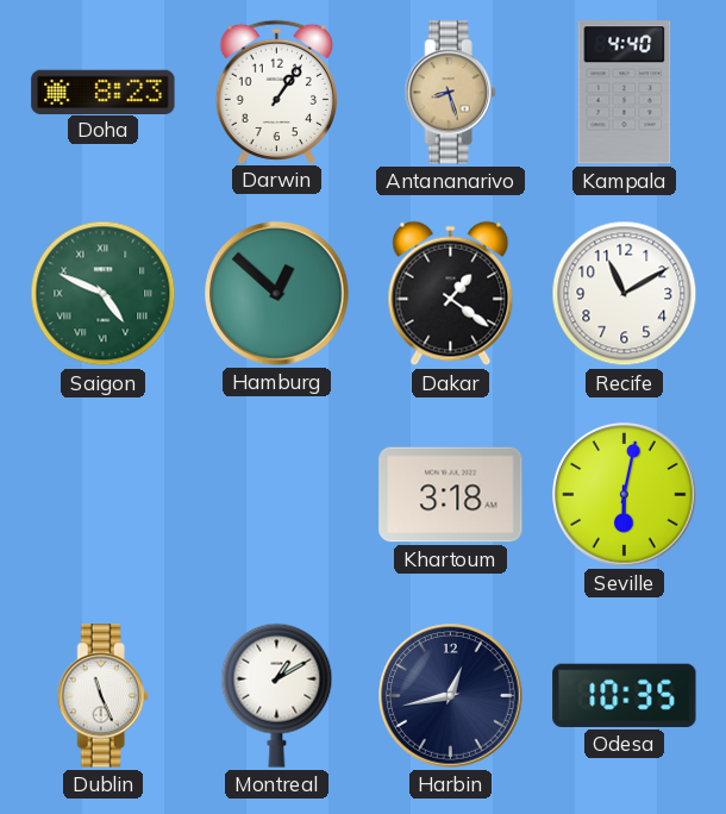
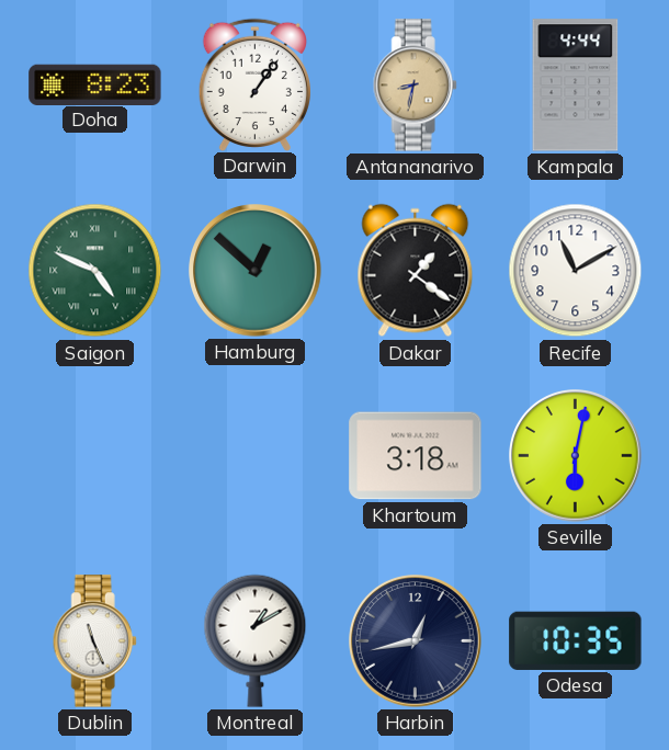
Antananarivo: 8:27 -> 8:32
Kampala: 4:40 -> 4:44
